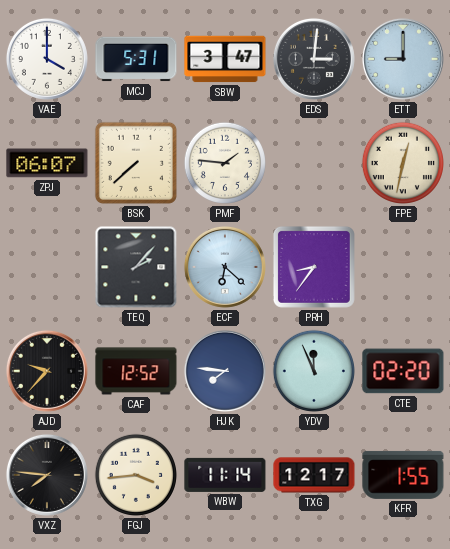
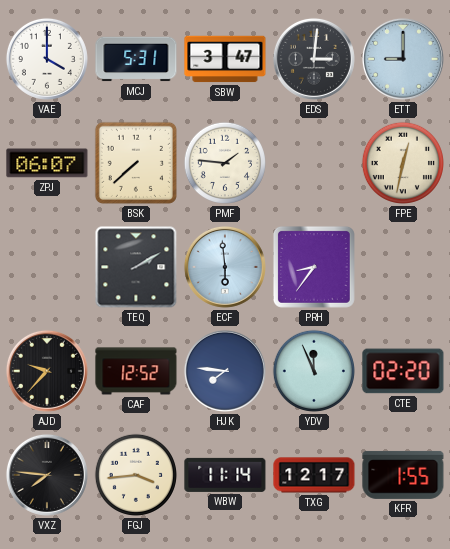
TEQ: 2:07 -> 2:10
ECF: 6:22 -> 5:59
